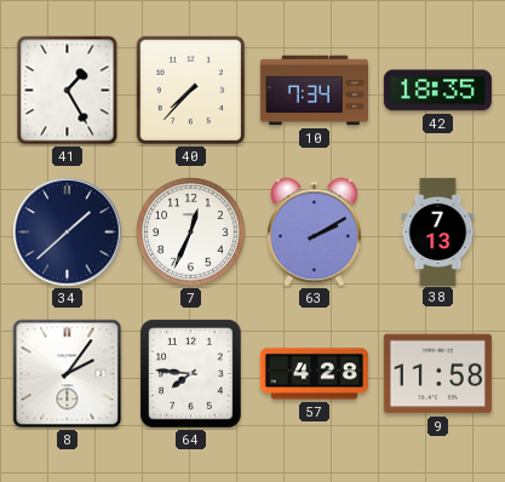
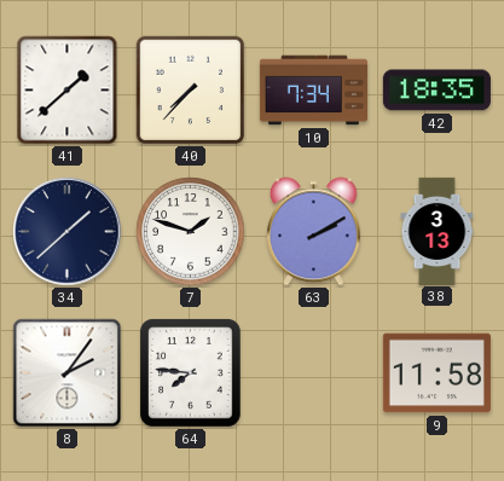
41: 1:25 -> 1:38
7: 12:34 -> 1:48
38: 7:13 -> 3:13
57: 4:28 -> none
